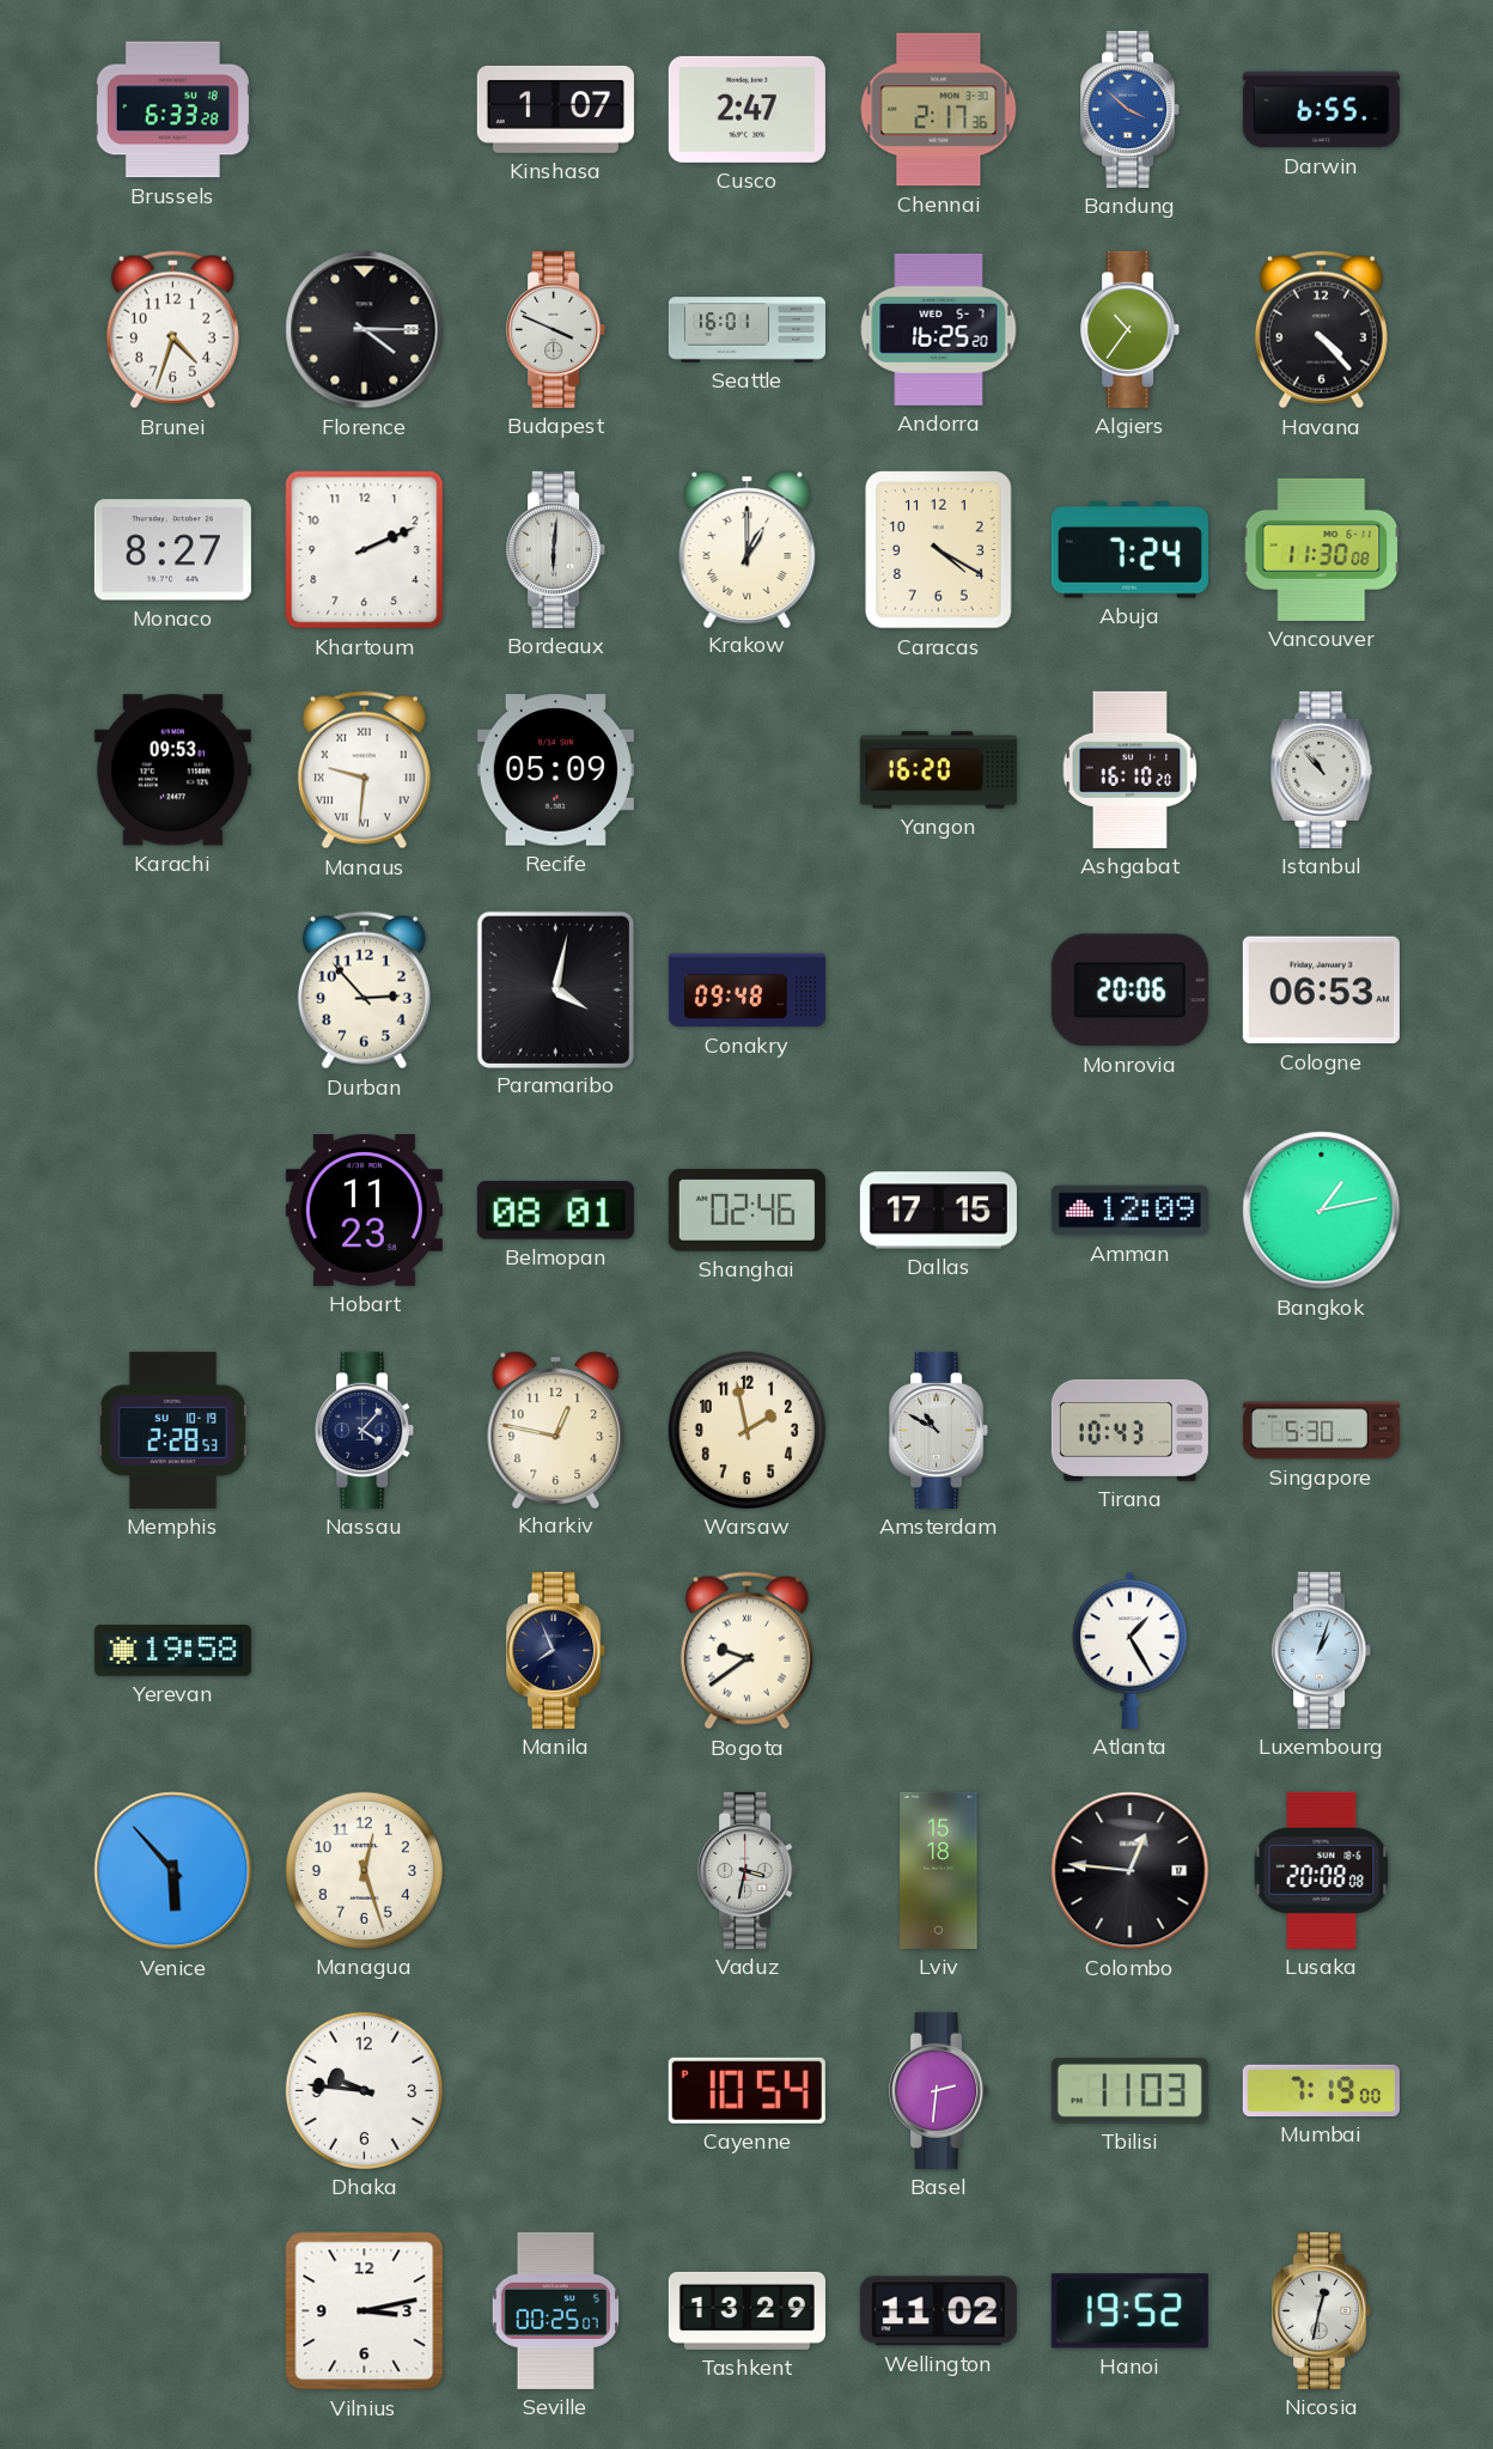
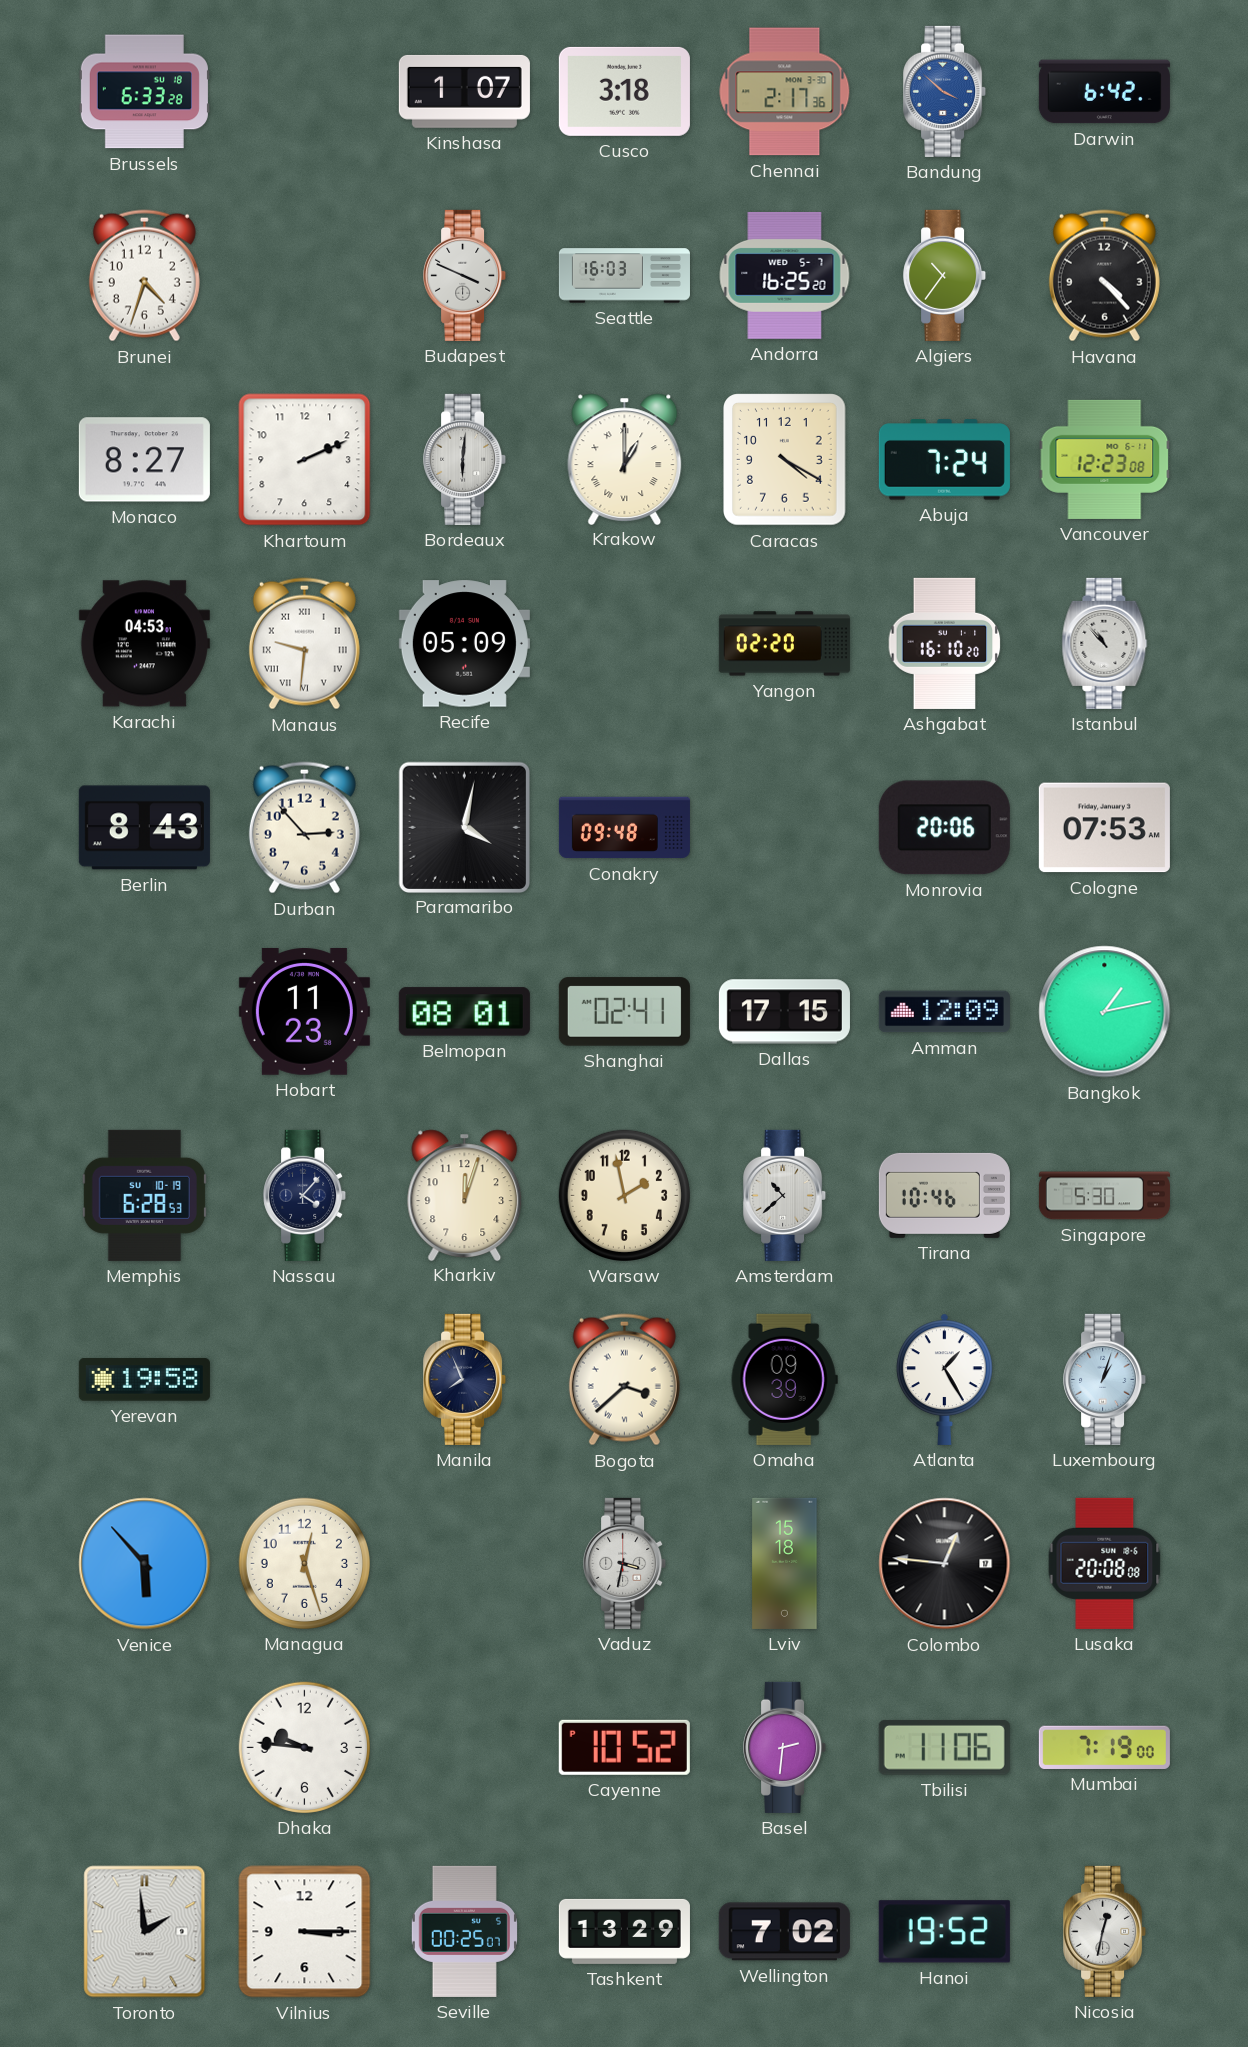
Cusco: 2:47 -> 3:18
Darwin: 6:55 -> 6:42
Florence: 4:15 -> none
Seattle: 16:01 -> 16:03
Vancouver: 11:30 -> 12:23
Karachi: 09:53 -> 04:53
Yangon: 16:20 -> 02:20
Berlin: none -> 8:43
Cologne: 06:53 -> 07:53
Shanghai: 02:46 -> 02:41
Memphis: 2:28 -> 6:28
Kharkiv: 12:47 -> 12:03
Amsterdam: 10:50 -> 10:38
Tirana: 10:43 -> 10:46
Bogota: 9:39 -> 3:38
Omaha: none -> 09:39
Cayenne: 10:54 -> 10:52
Tbilisi: 11:03 -> 11:06
Toronto: none -> 1:59
Vilnius: 3:13 -> 3:15
Wellington: 11:02 -> 7:02
